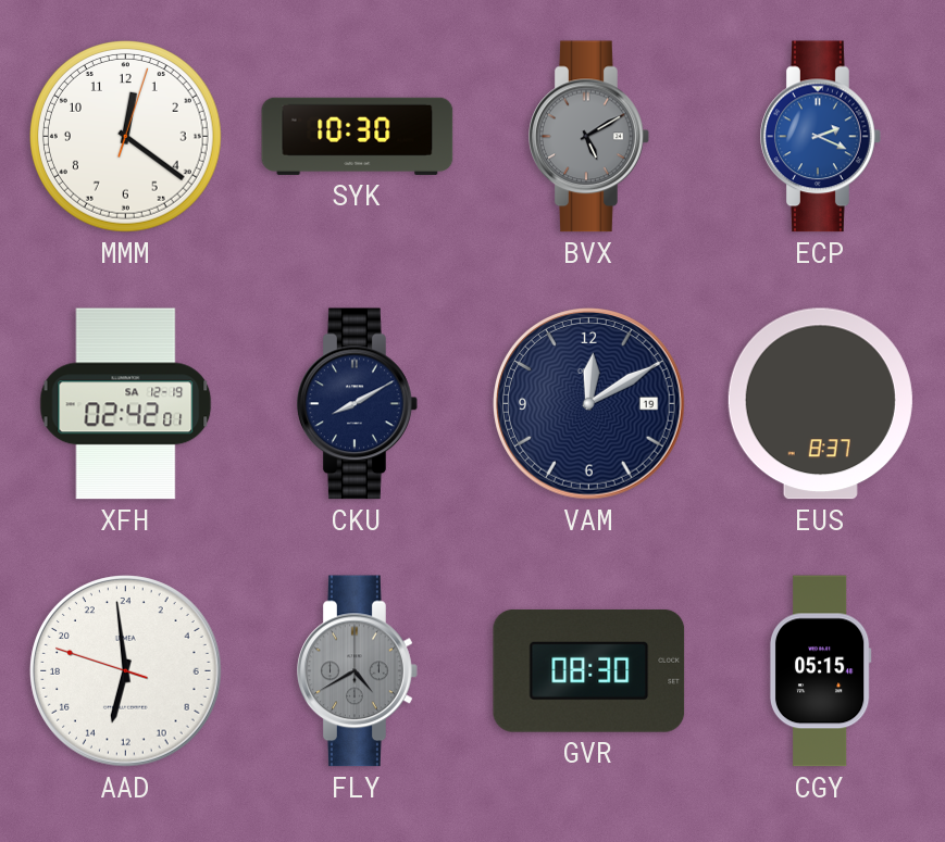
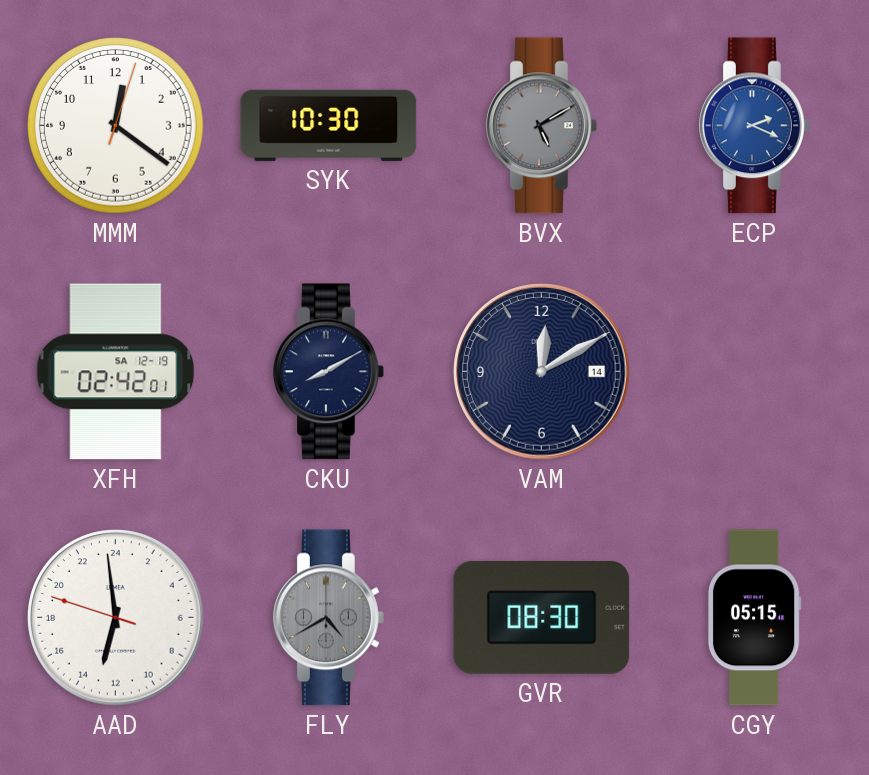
VAM date: 19 -> 14
EUS: 8:37 -> none
